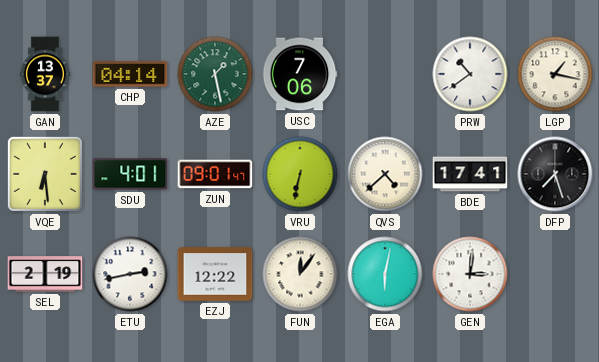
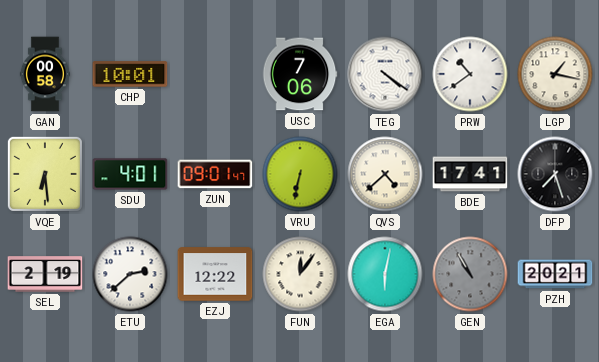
GAN: 13:37 -> 00:58
CHP: 04:14 -> 10:01
AZE: 1:28 -> none
TEG: none -> 4:21
ETU: 2:43 -> 2:38
GEN: 3:01 -> 10:55
GEN dial: white -> grey
PZH: none -> 20:21
